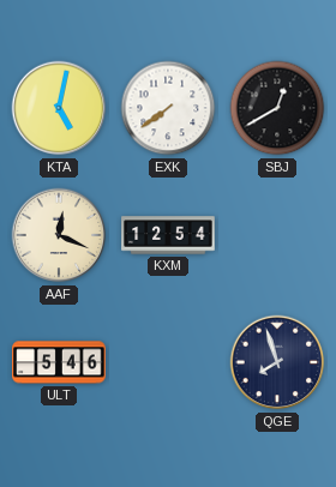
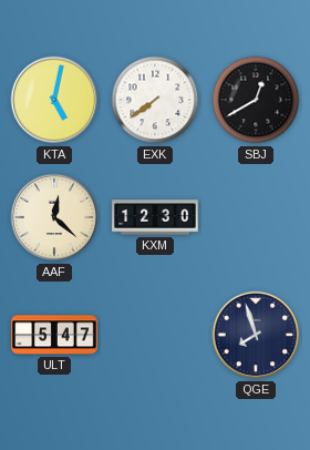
AAF: 12:19 -> 12:22
KXM: 12:54 -> 12:30
ULT: 5:46 -> 5:47
